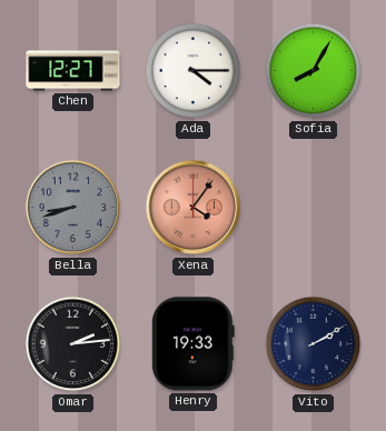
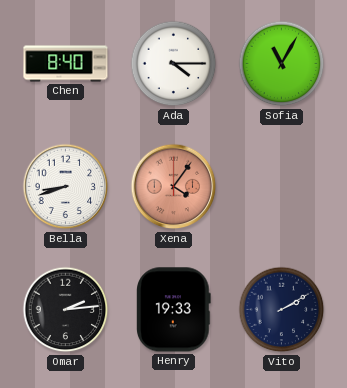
Chen: 12:27 -> 8:40
Sofia: 8:05 -> 11:05
Bella dial: grey -> white
